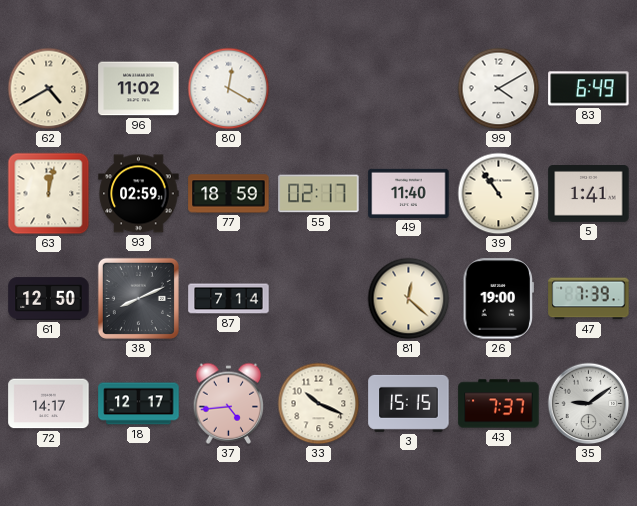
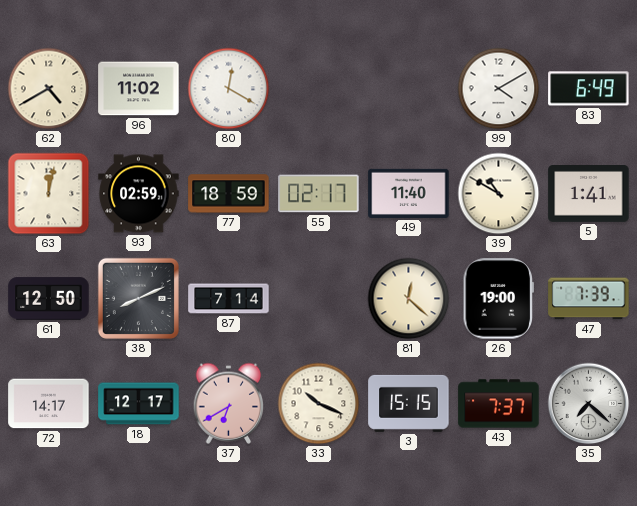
39: 10:54 -> 10:50
37: 4:44 -> 6:40
35: 9:09 -> 7:22
